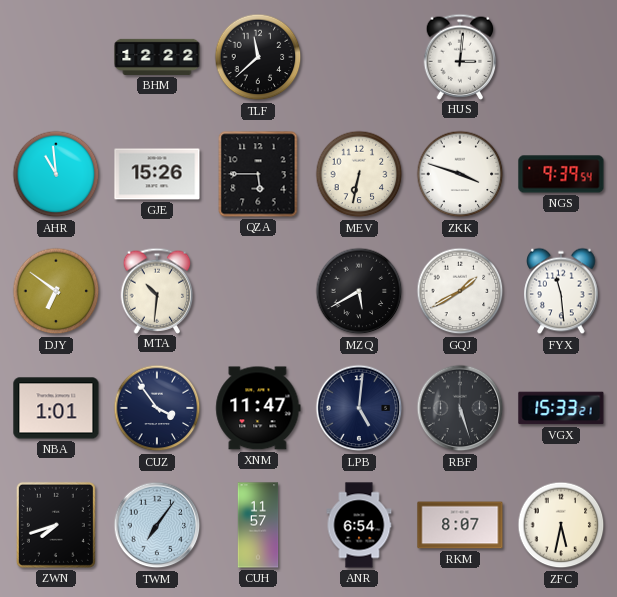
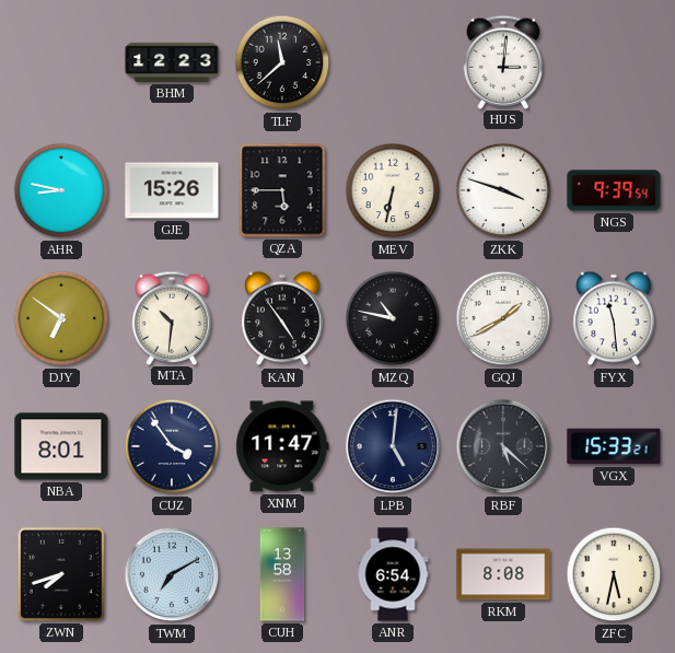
BHM: 12:22 -> 12:23
AHR: 10:59 -> 8:47
KAN: none -> 4:54
MZQ: 5:40 -> 10:47
NBA: 1:01 -> 8:01
RBF: 5:27 -> 5:22
TWM: 7:06 -> 7:10
CUH: 11:57 -> 13:58
RKM: 8:07 -> 8:08
